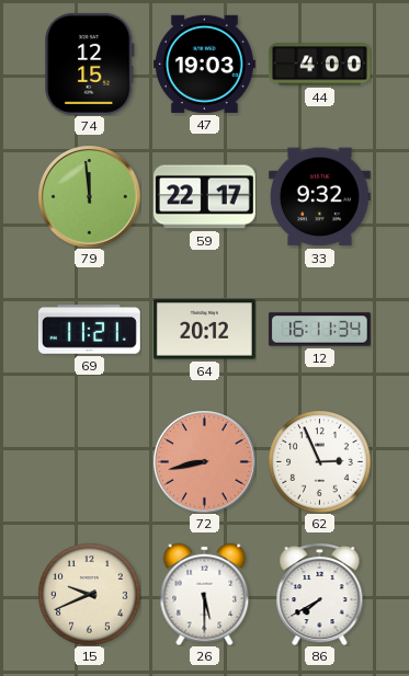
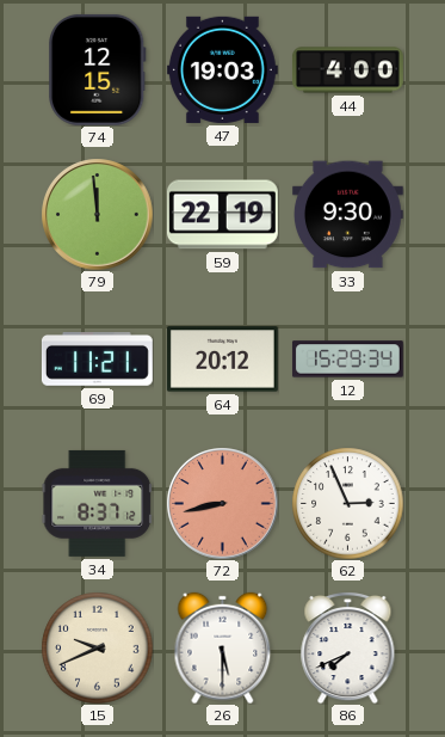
59: 22:17 -> 22:19
33: 9:32 -> 9:30
12: 16:11 -> 15:29
34: none -> 8:37
86: 7:40 -> 7:41
